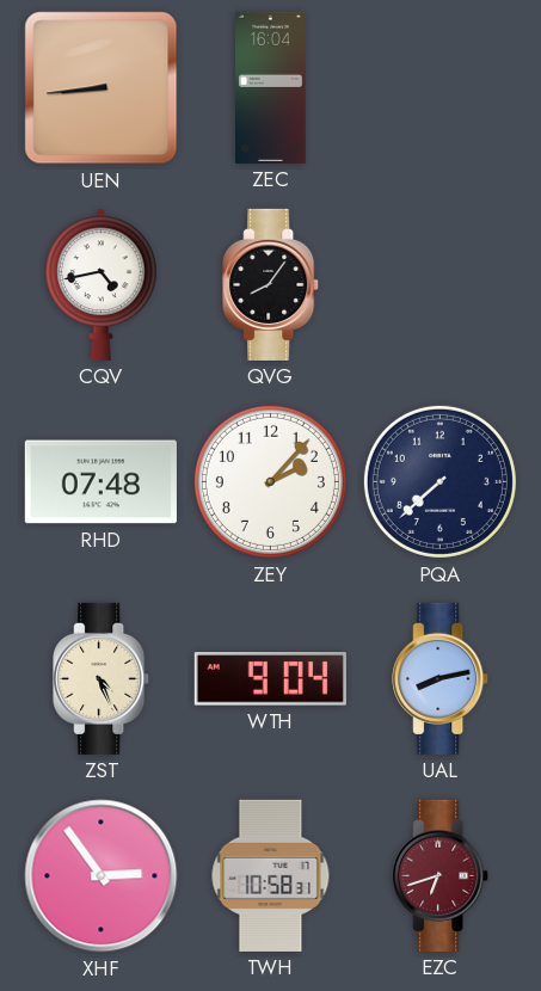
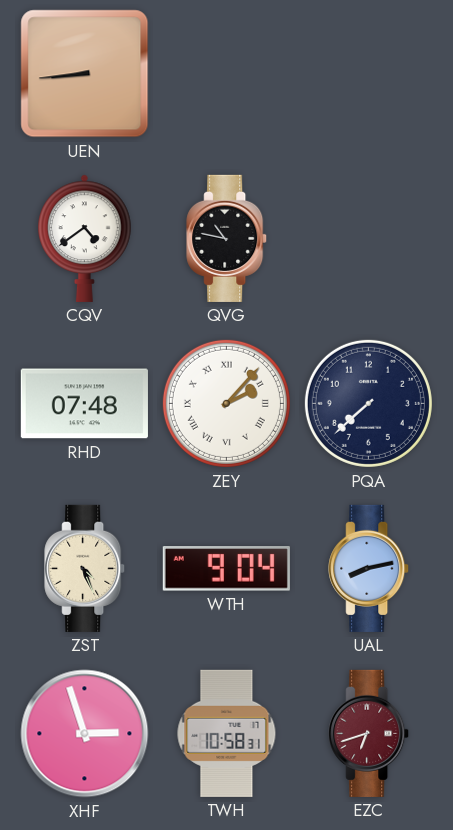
ZEC: 16:04 -> none
CQV: 4:43 -> 4:39
QVG: 8:06 -> 10:47
ZEY numerals: Arabic -> Roman
XHF: 2:54 -> 2:57
